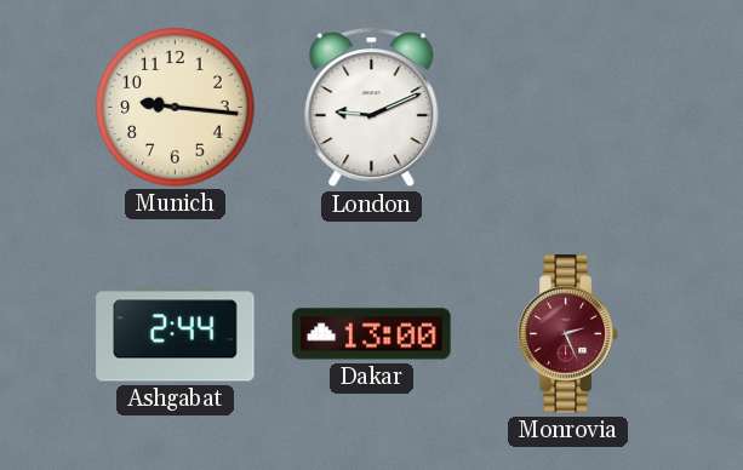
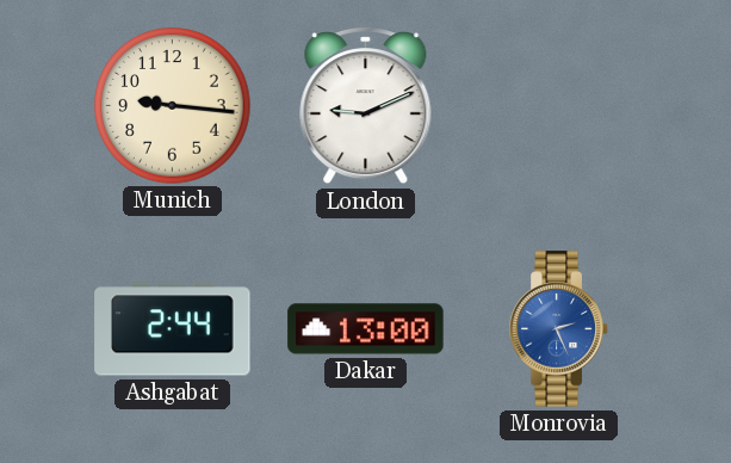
Monrovia dial: burgundy -> blue
